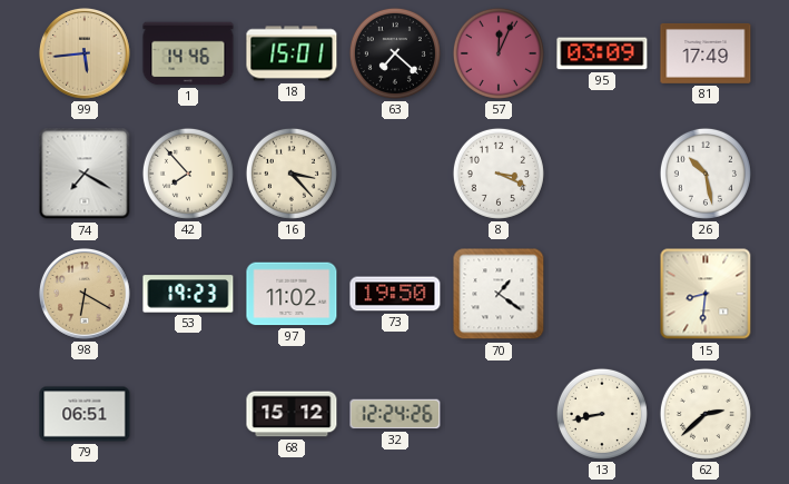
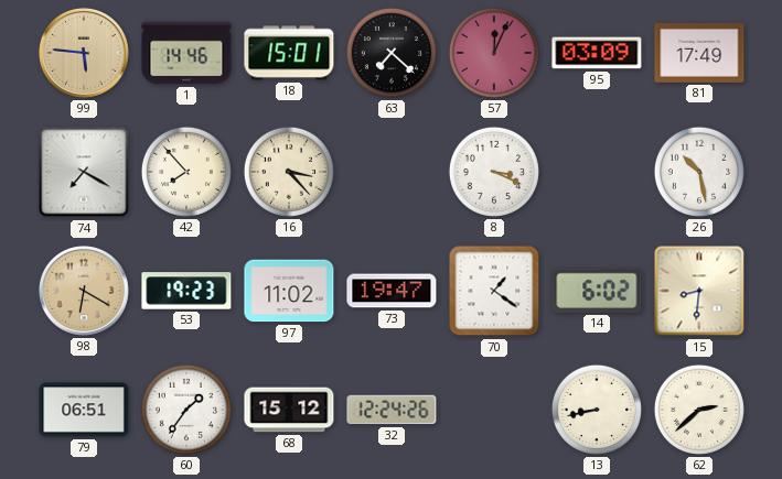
99: 5:44 -> 5:46
73: 19:50 -> 19:47
14: none -> 6:02
60: none -> 1:36
